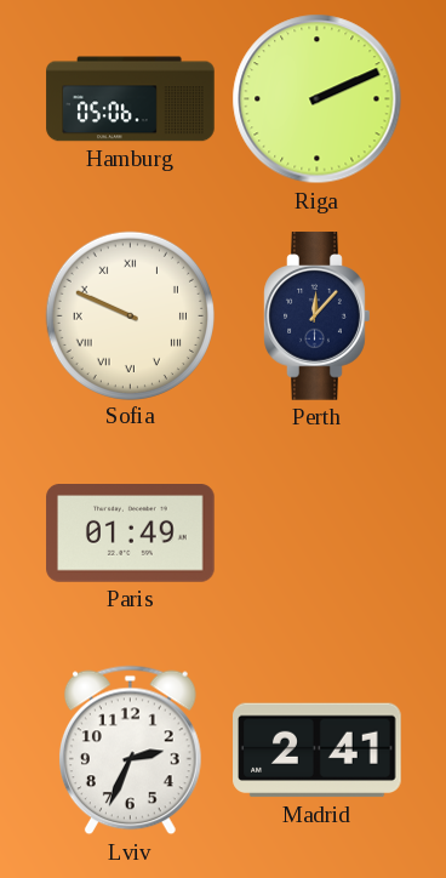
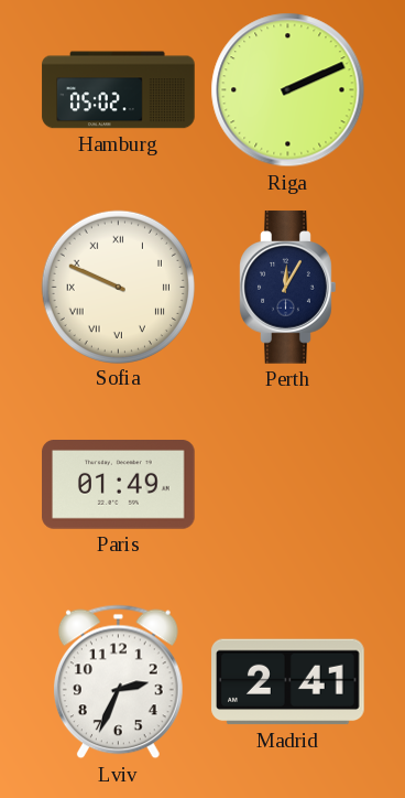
Hamburg: 05:06 -> 05:02
Perth: 12:07 -> 12:05
